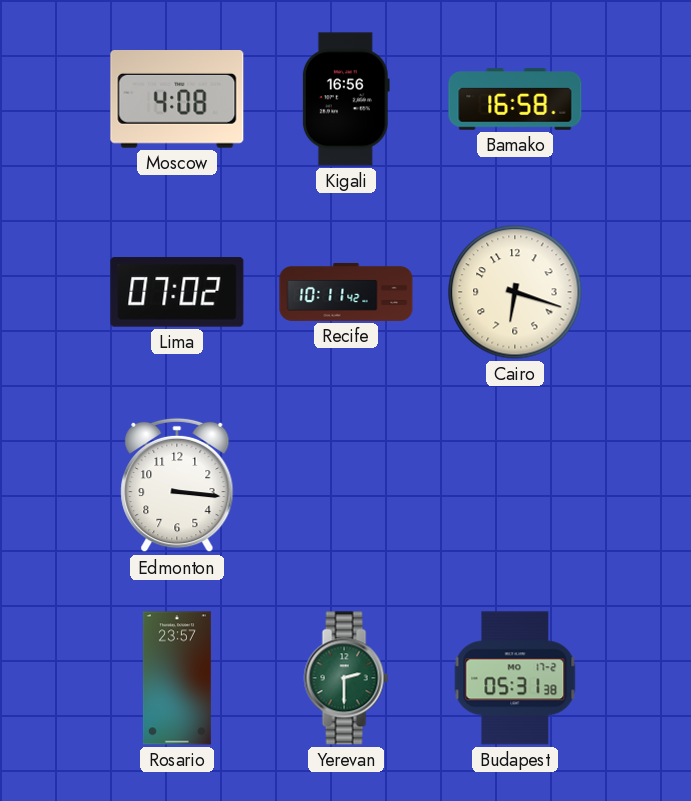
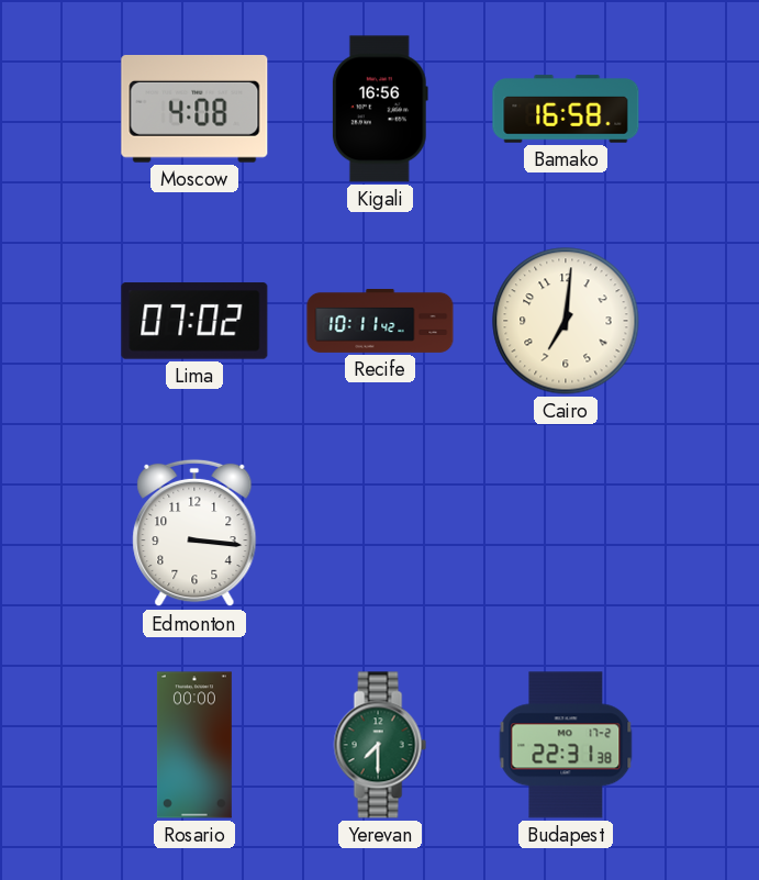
Cairo: 6:18 -> 7:01
Rosario: 23:57 -> 00:00
Yerevan: 2:30 -> 7:30
Budapest: 05:31 -> 22:31
